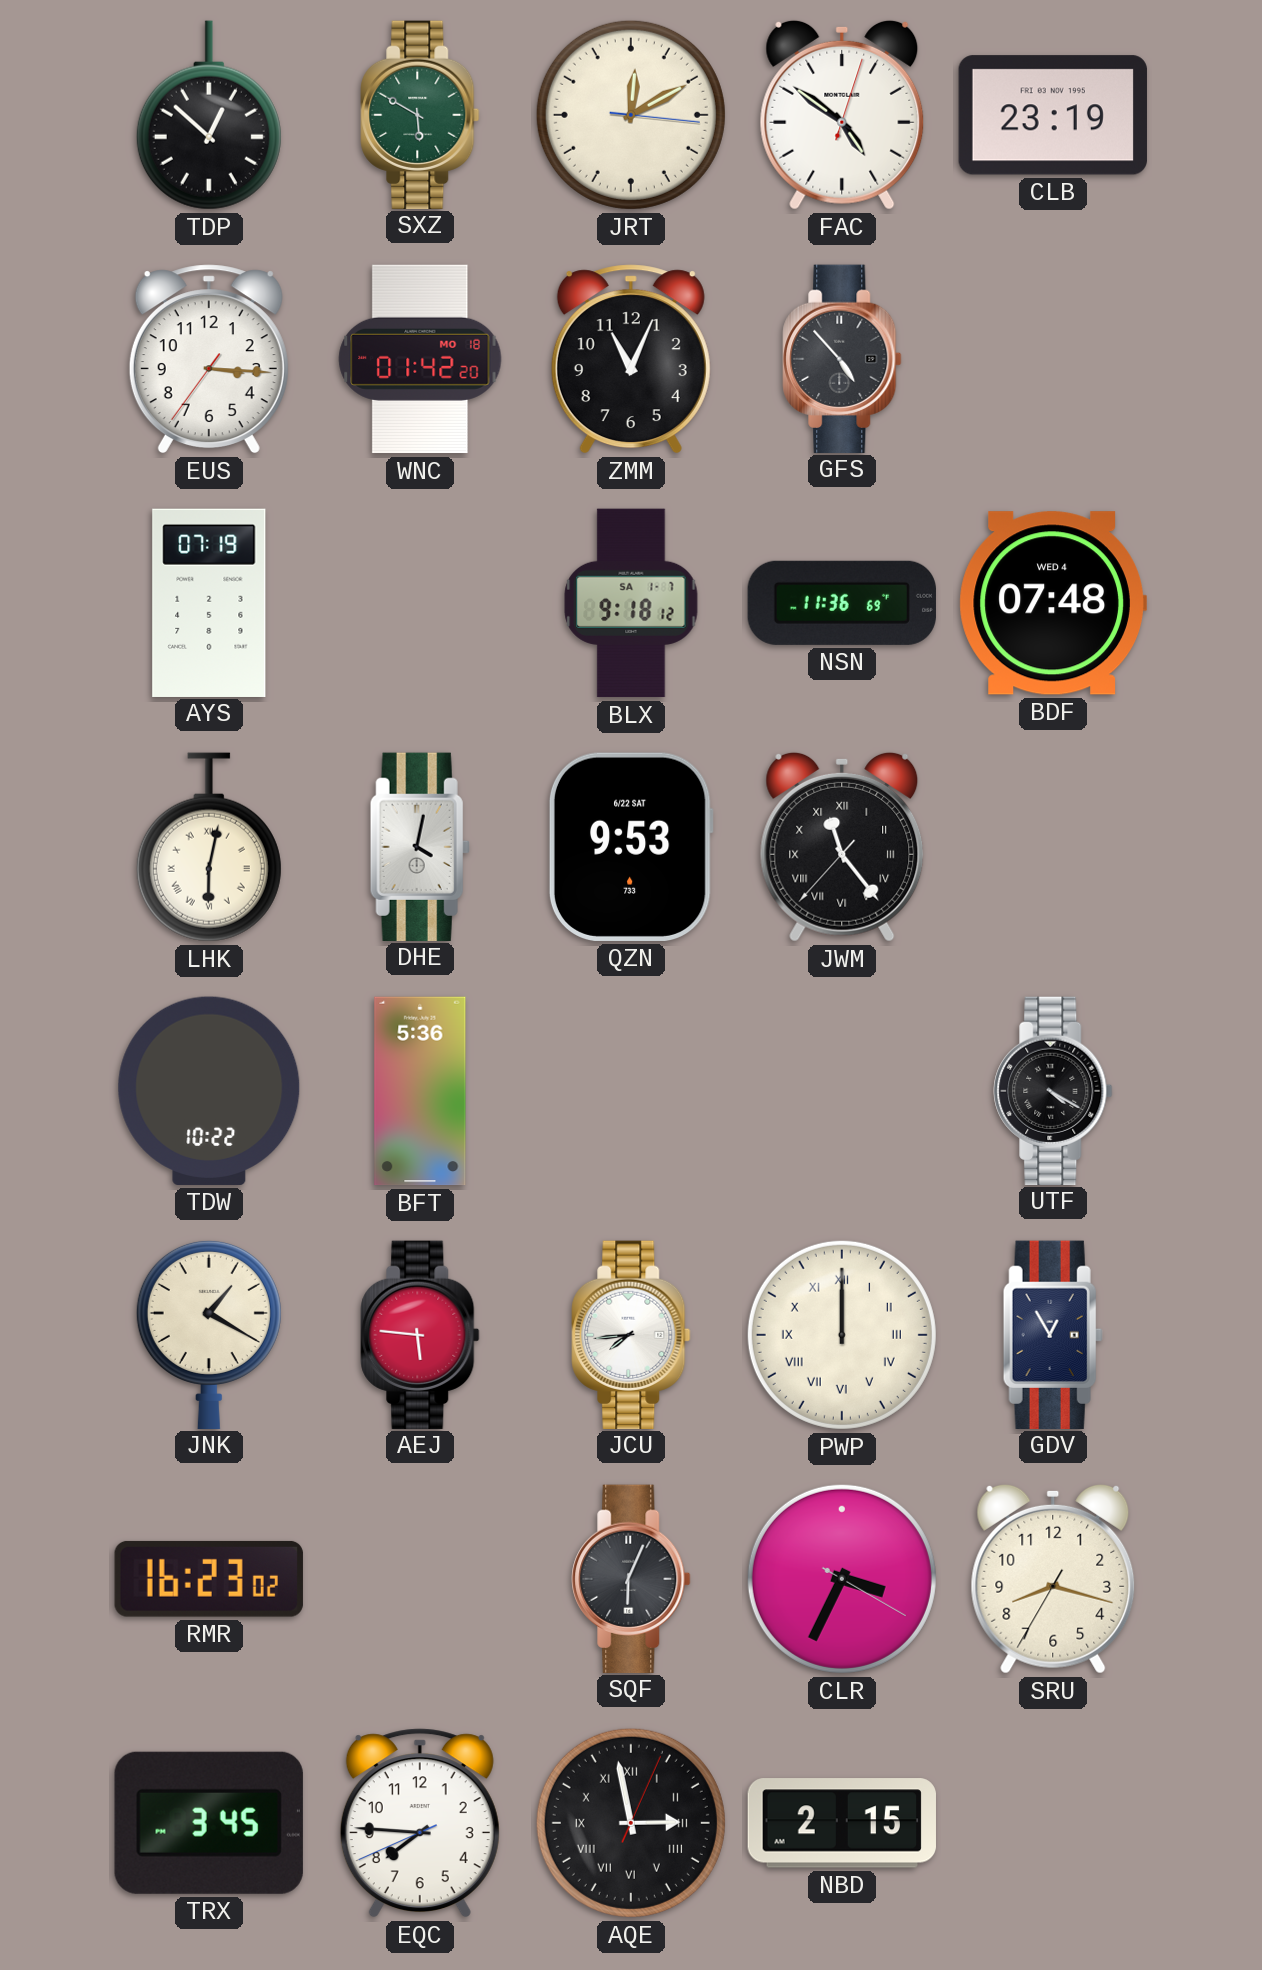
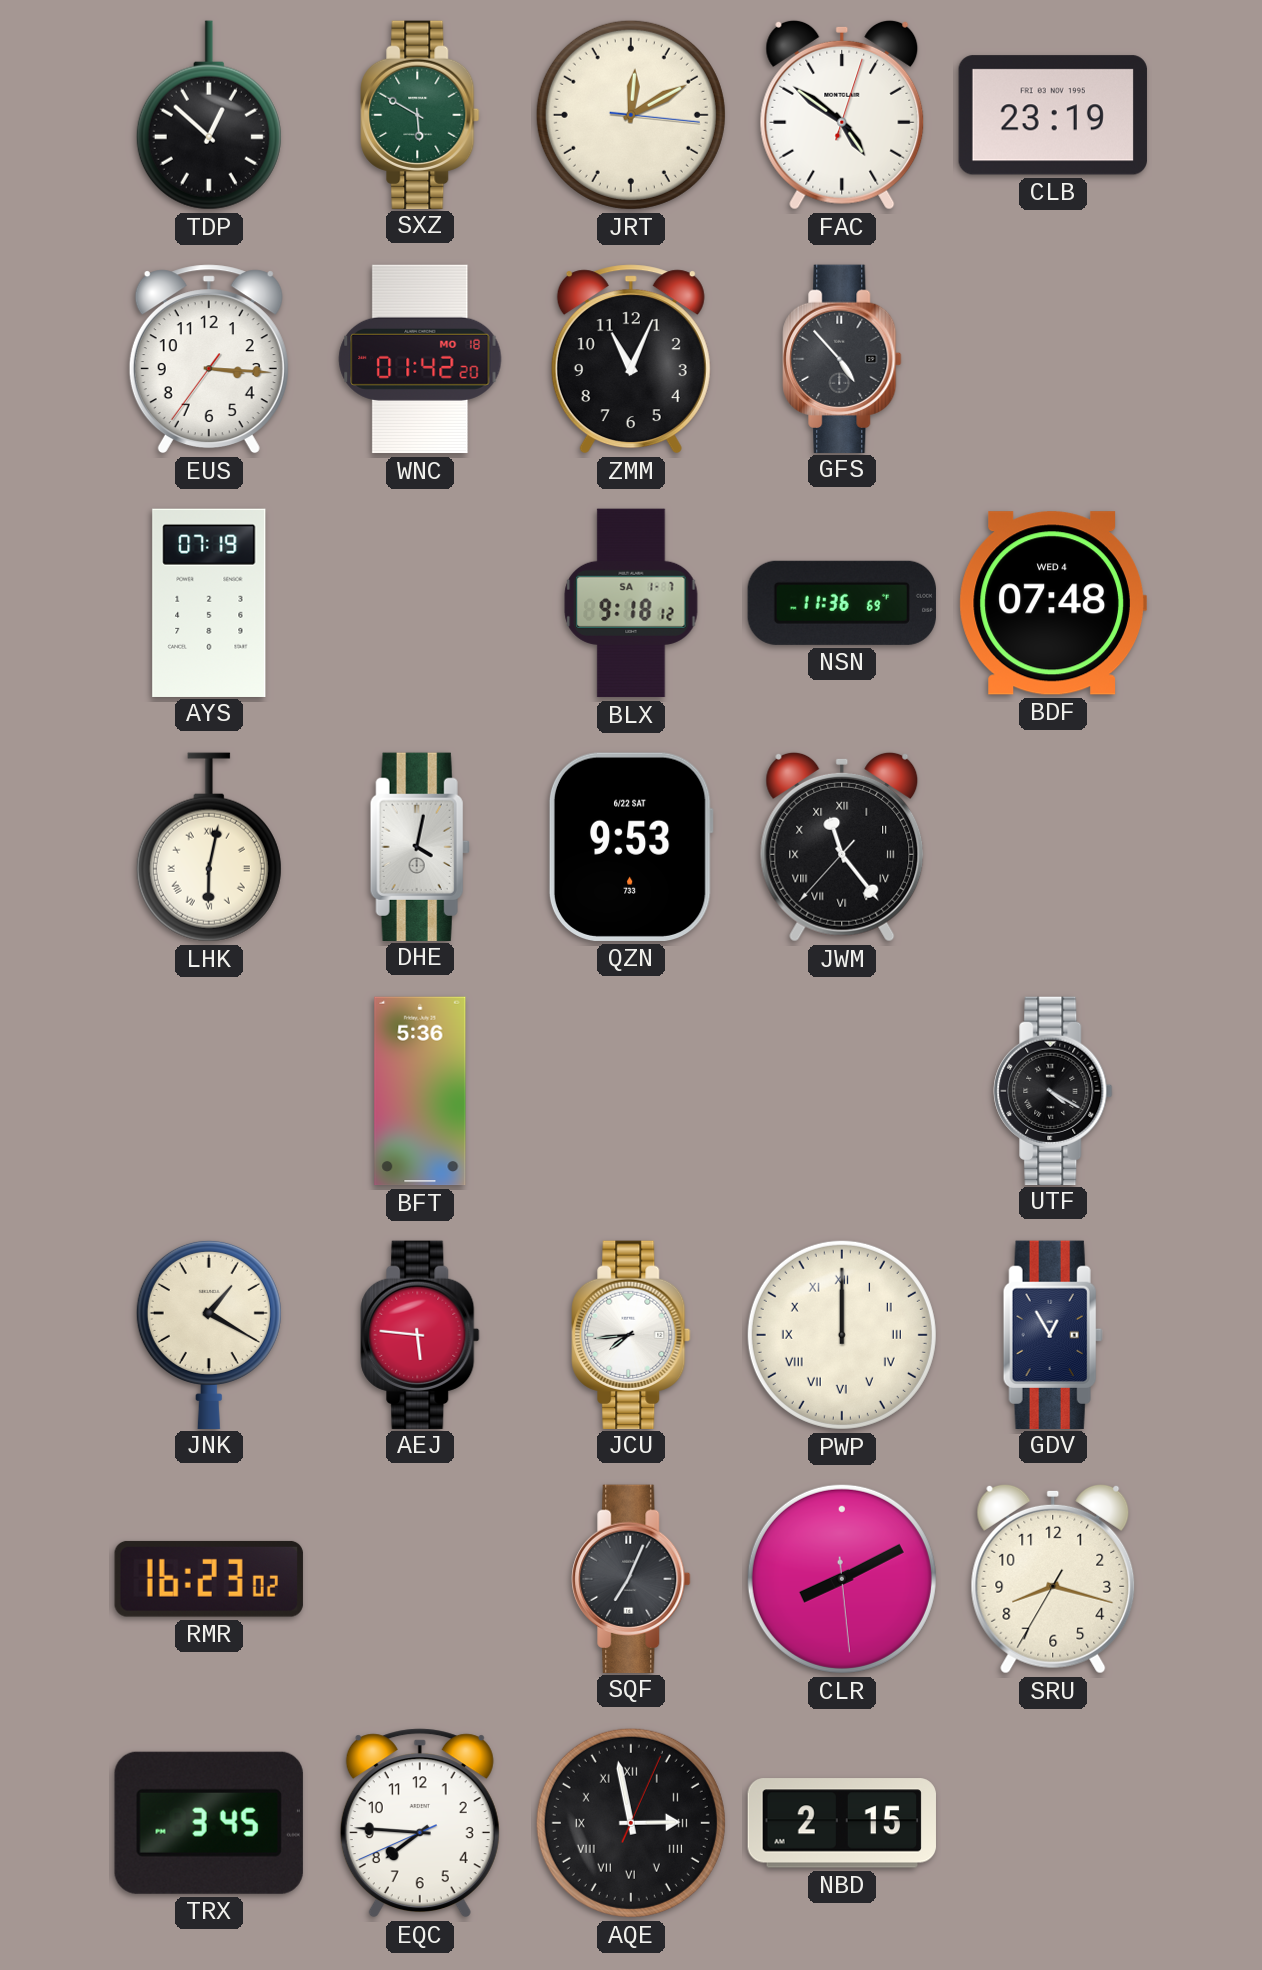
TDW: 10:22 -> none
SQF: 6:04 -> 7:04
CLR: 3:34 -> 8:10
